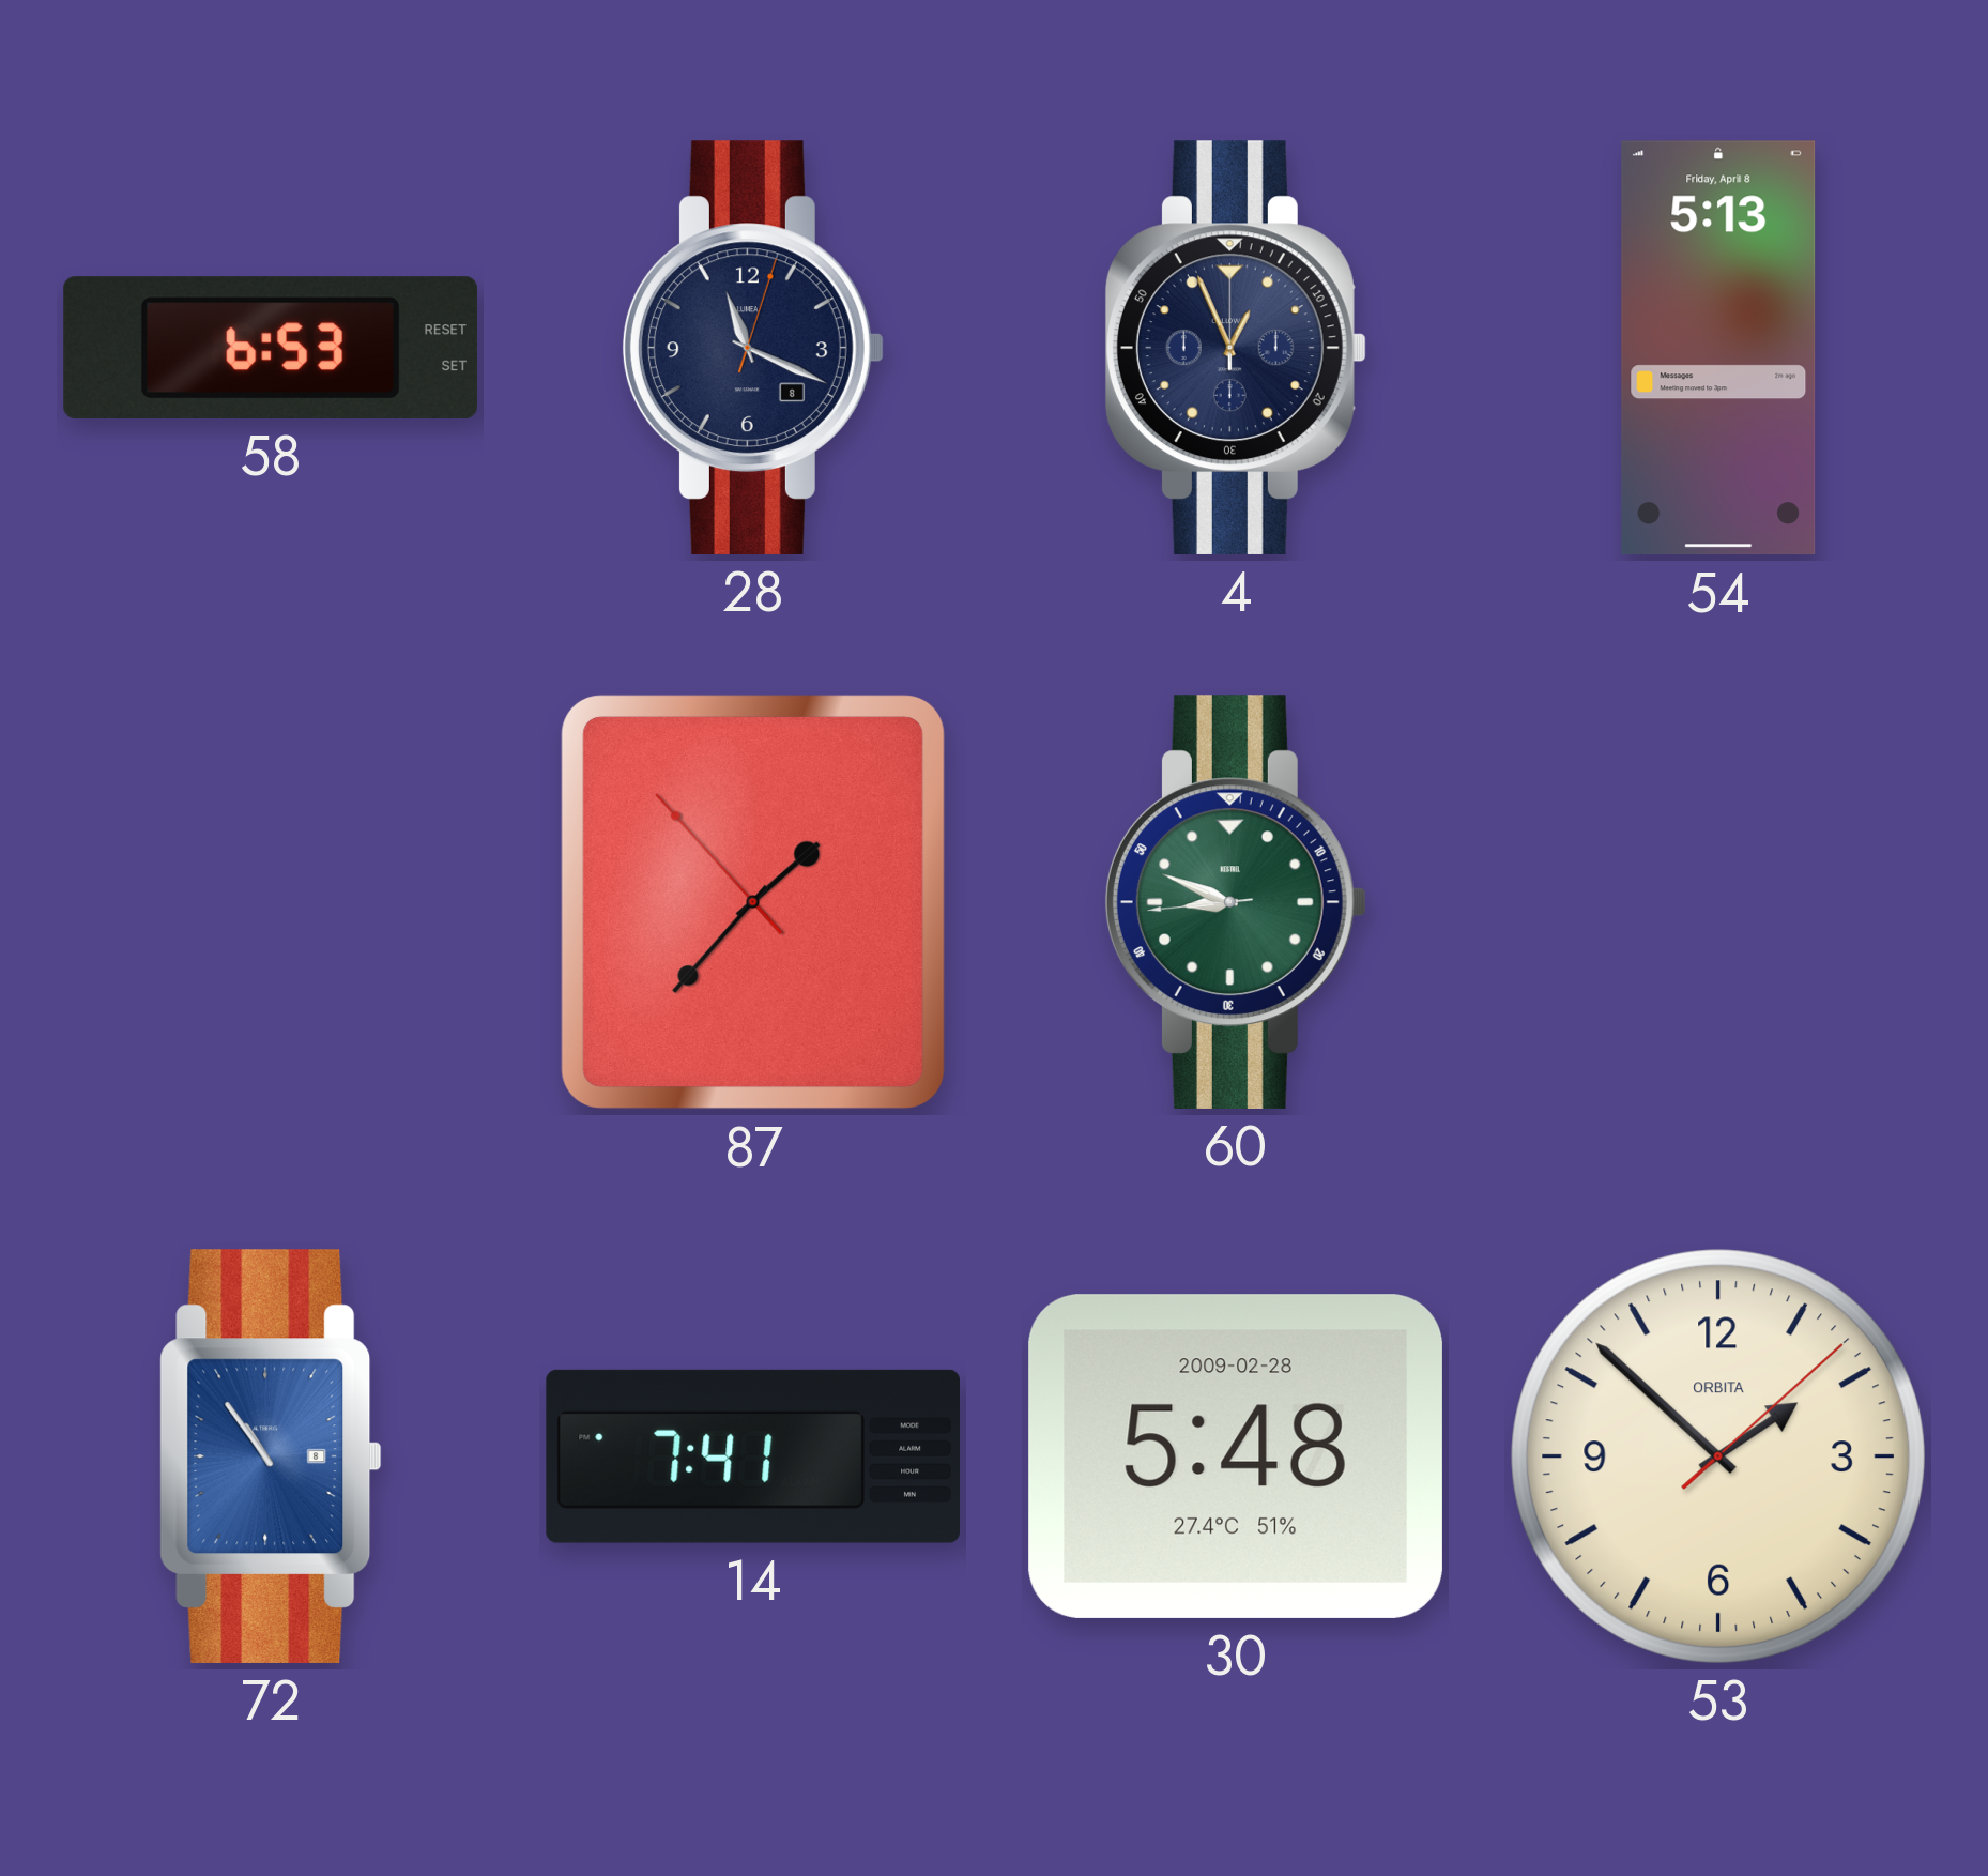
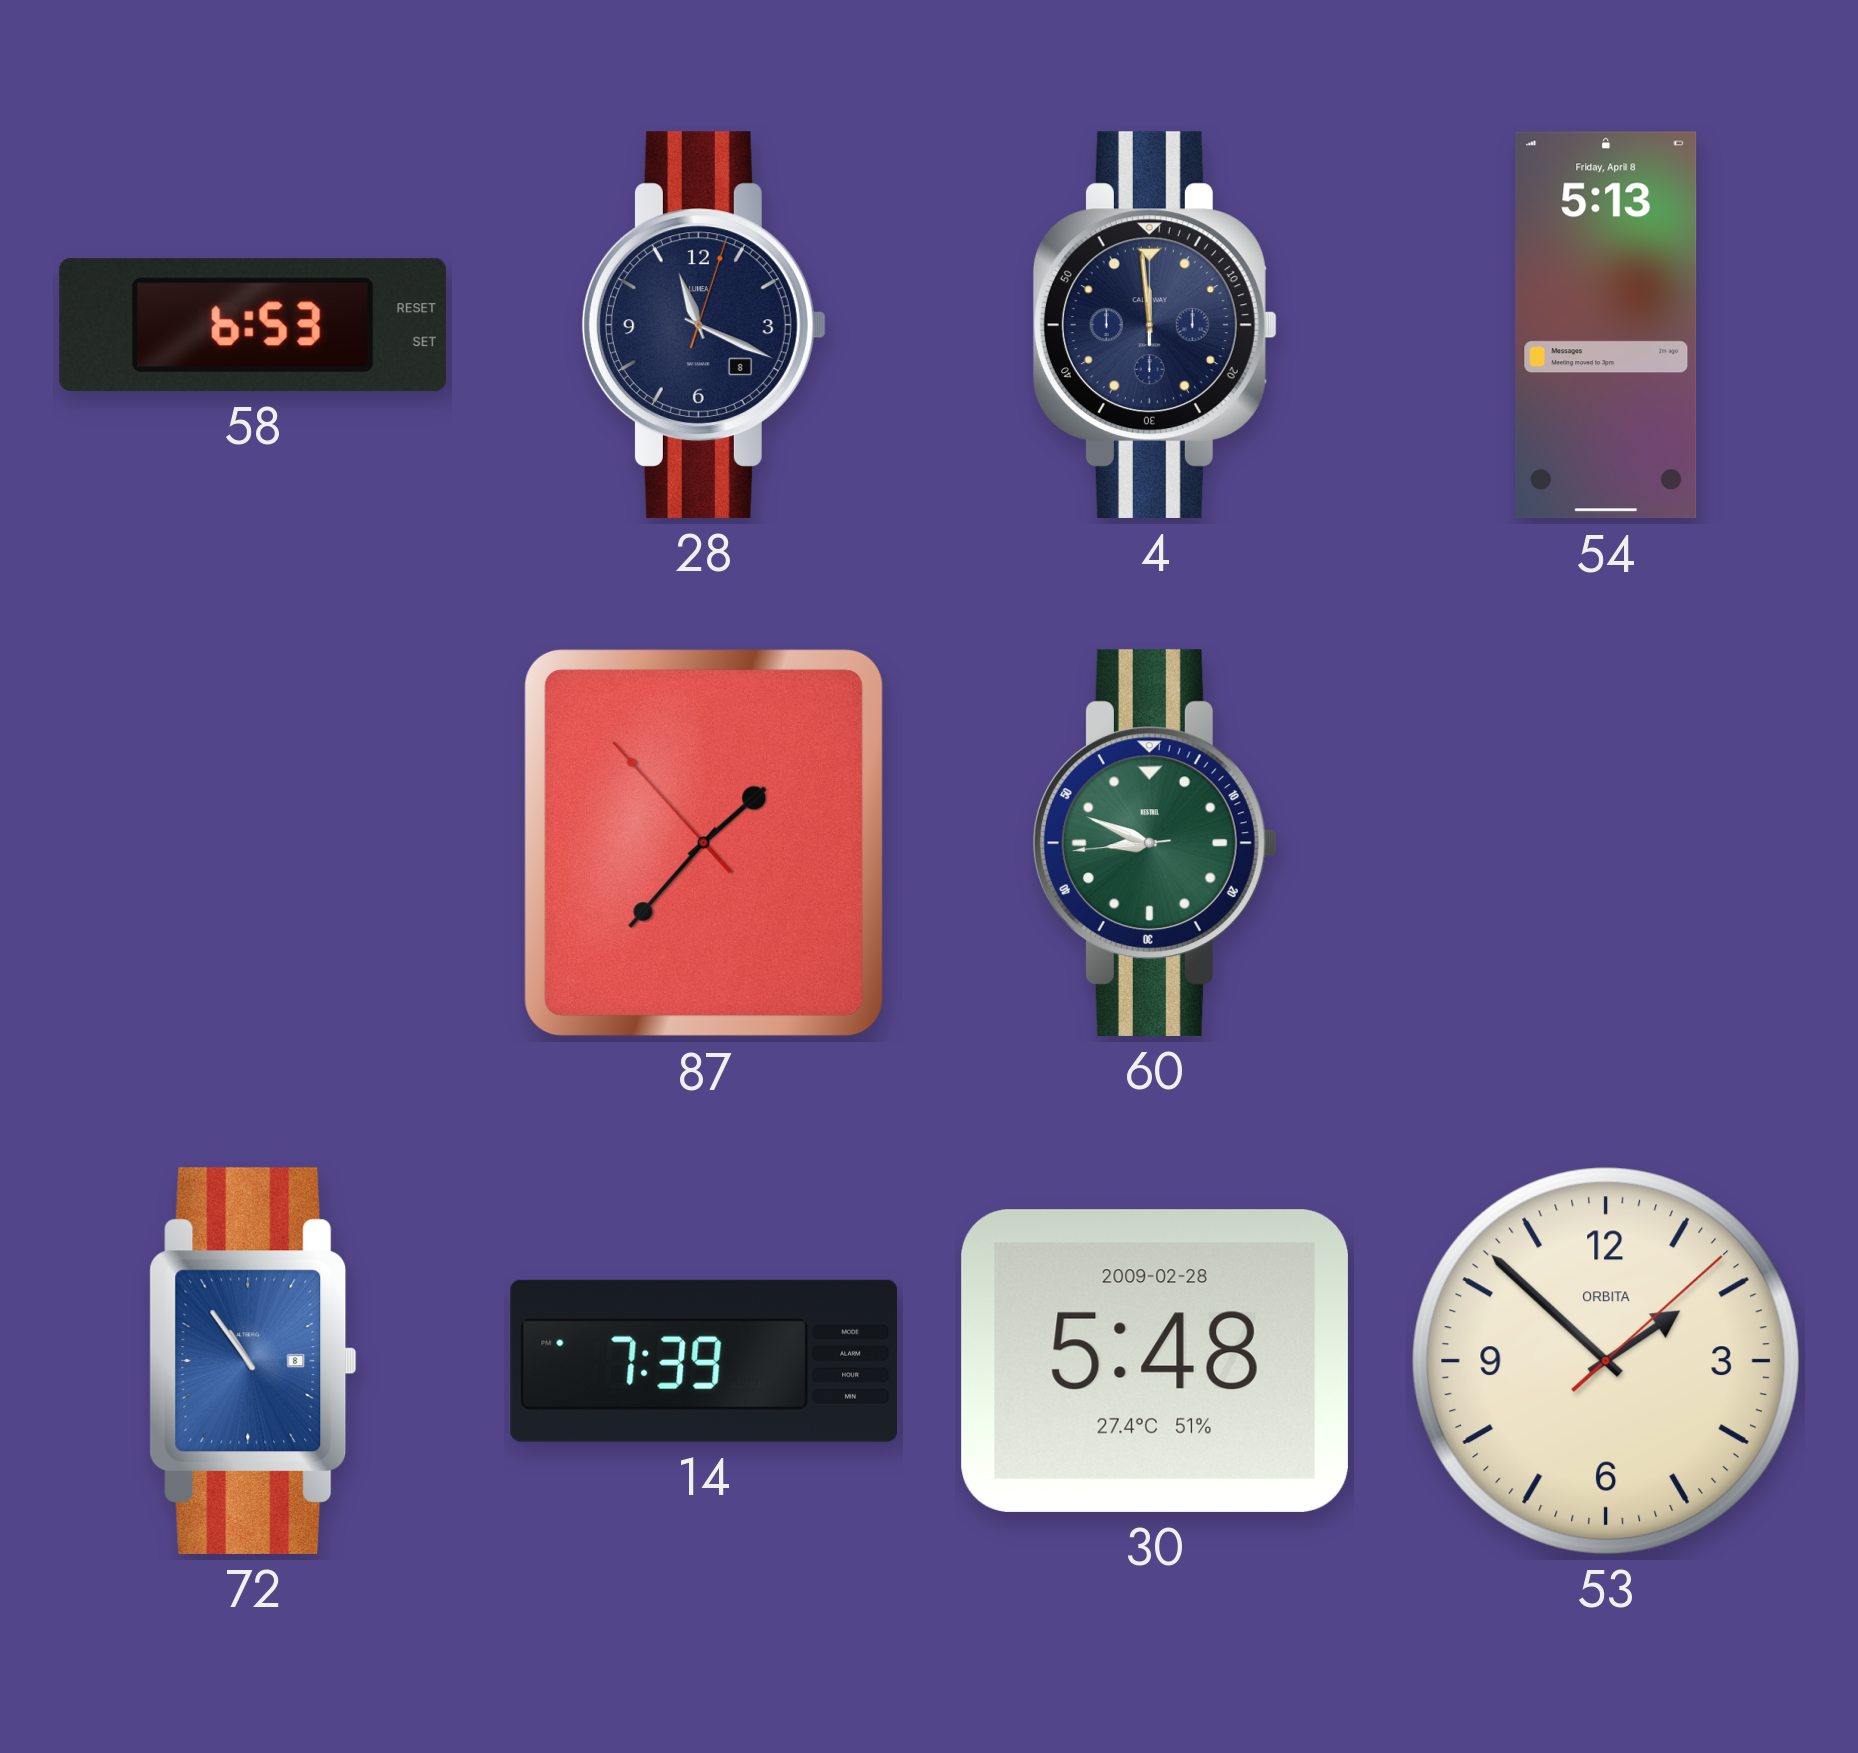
4: 12:56 -> 11:59
14: 7:41 -> 7:39
